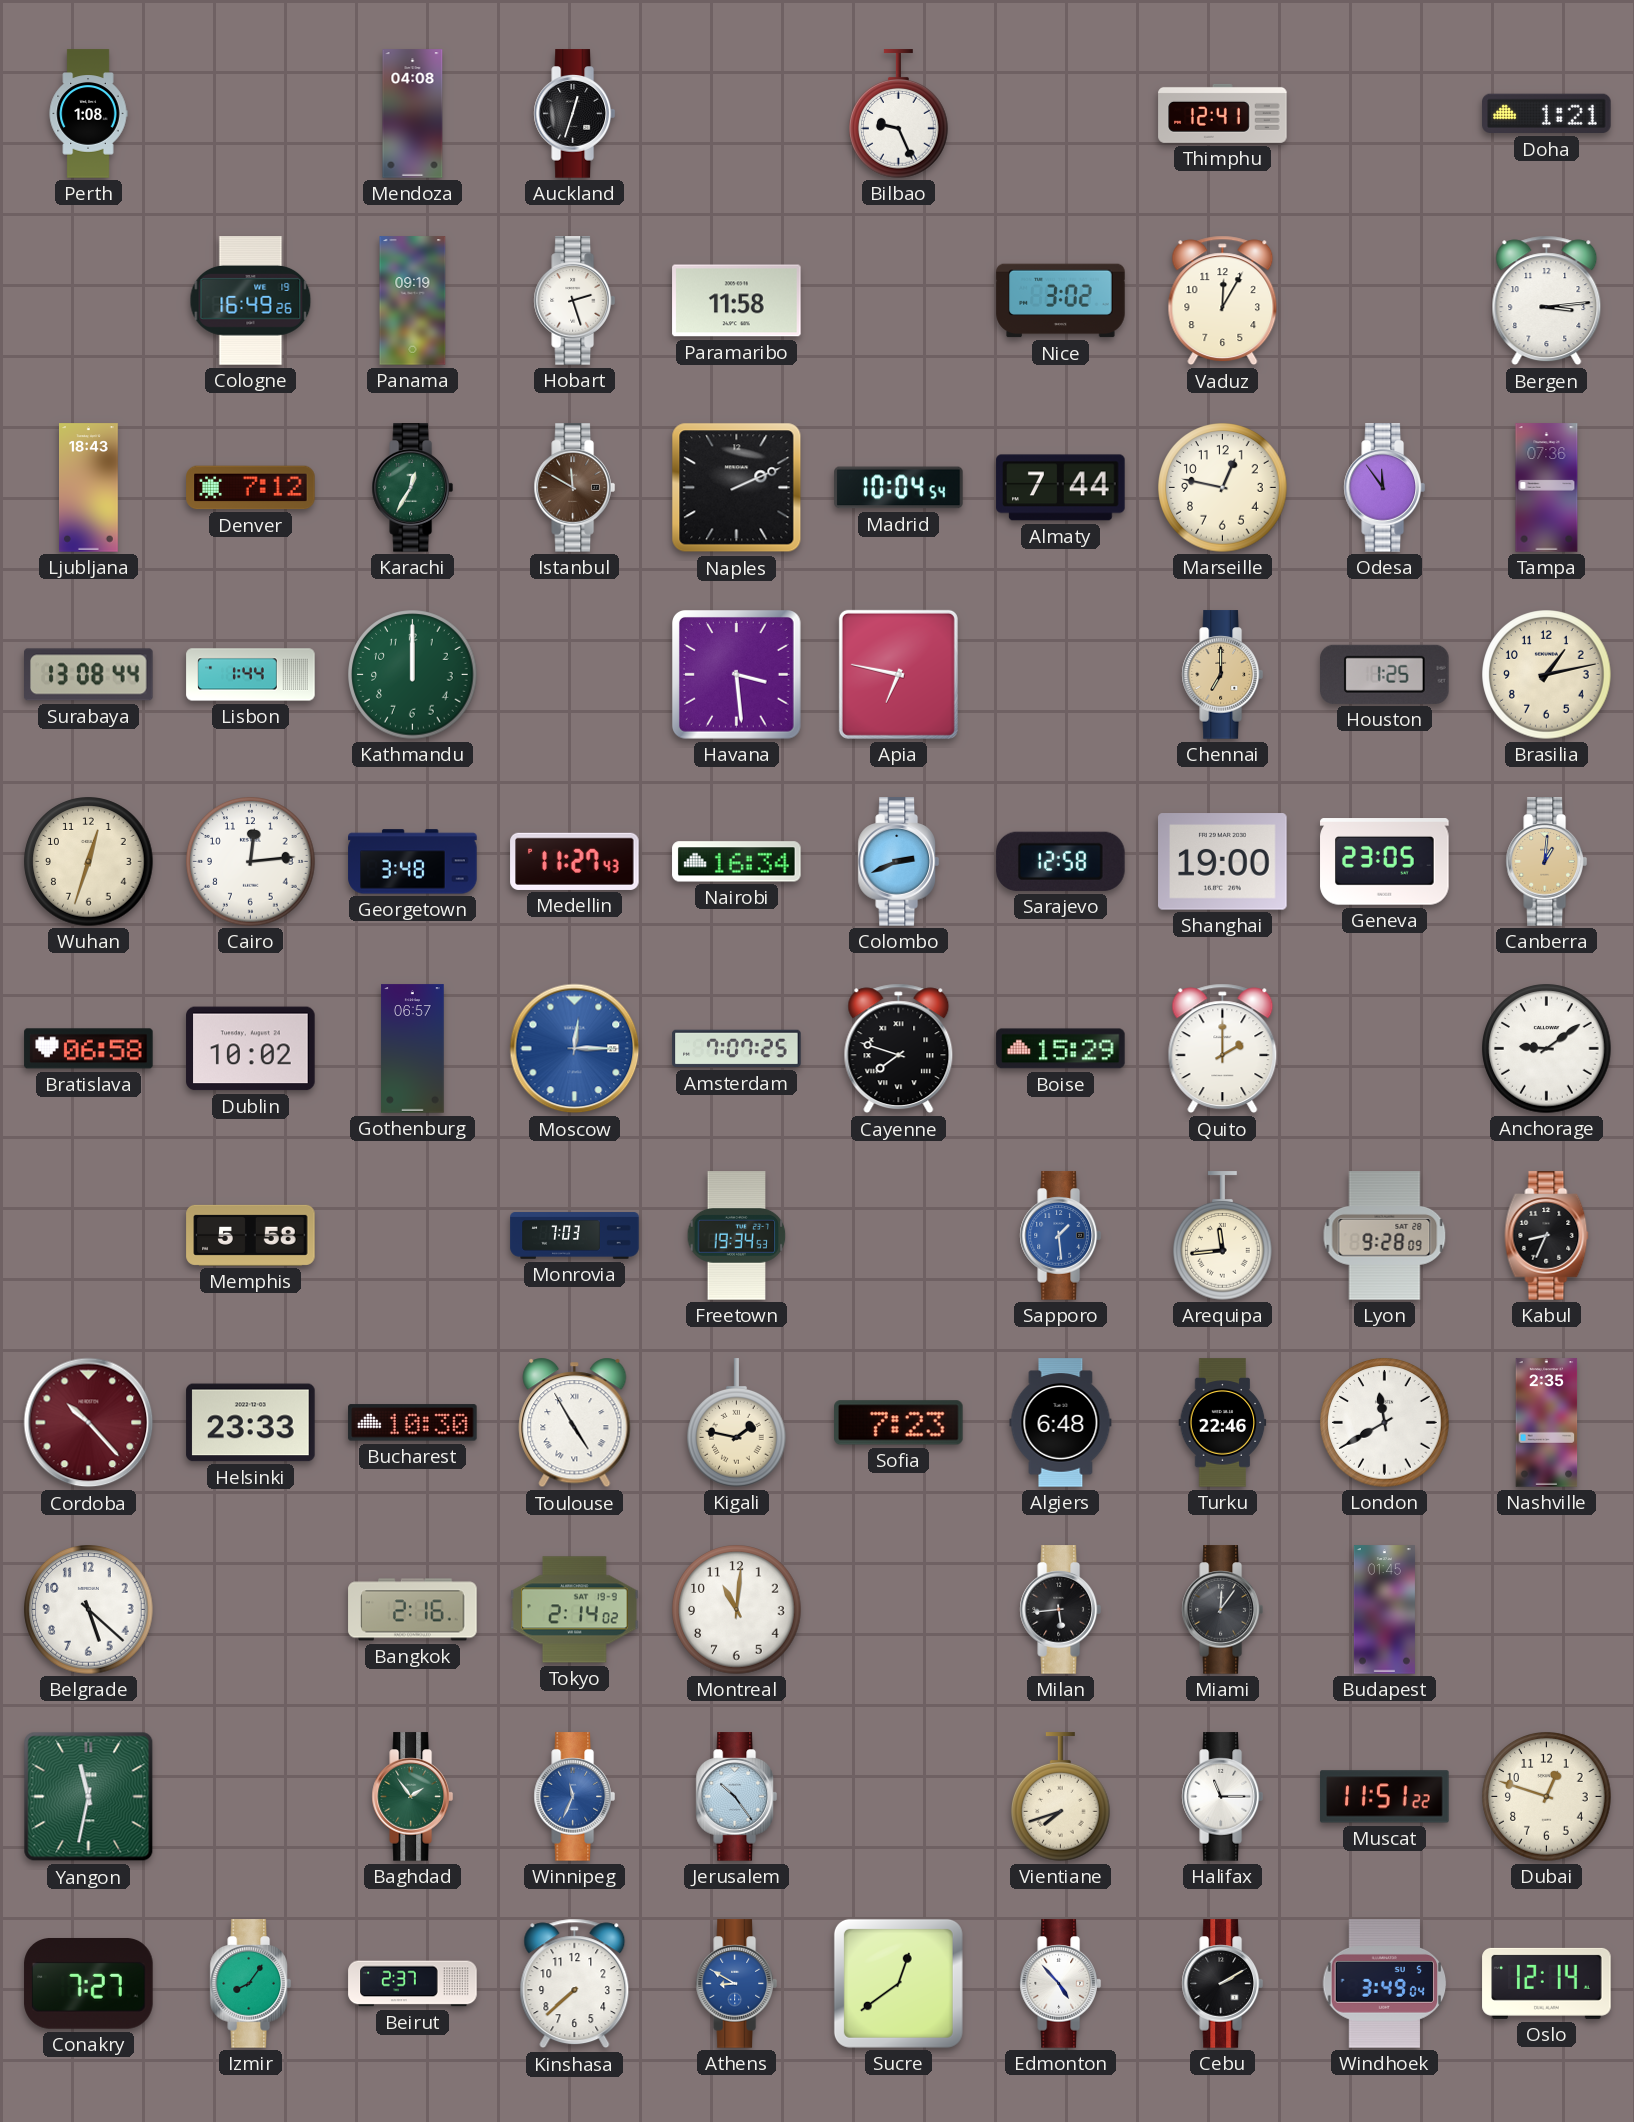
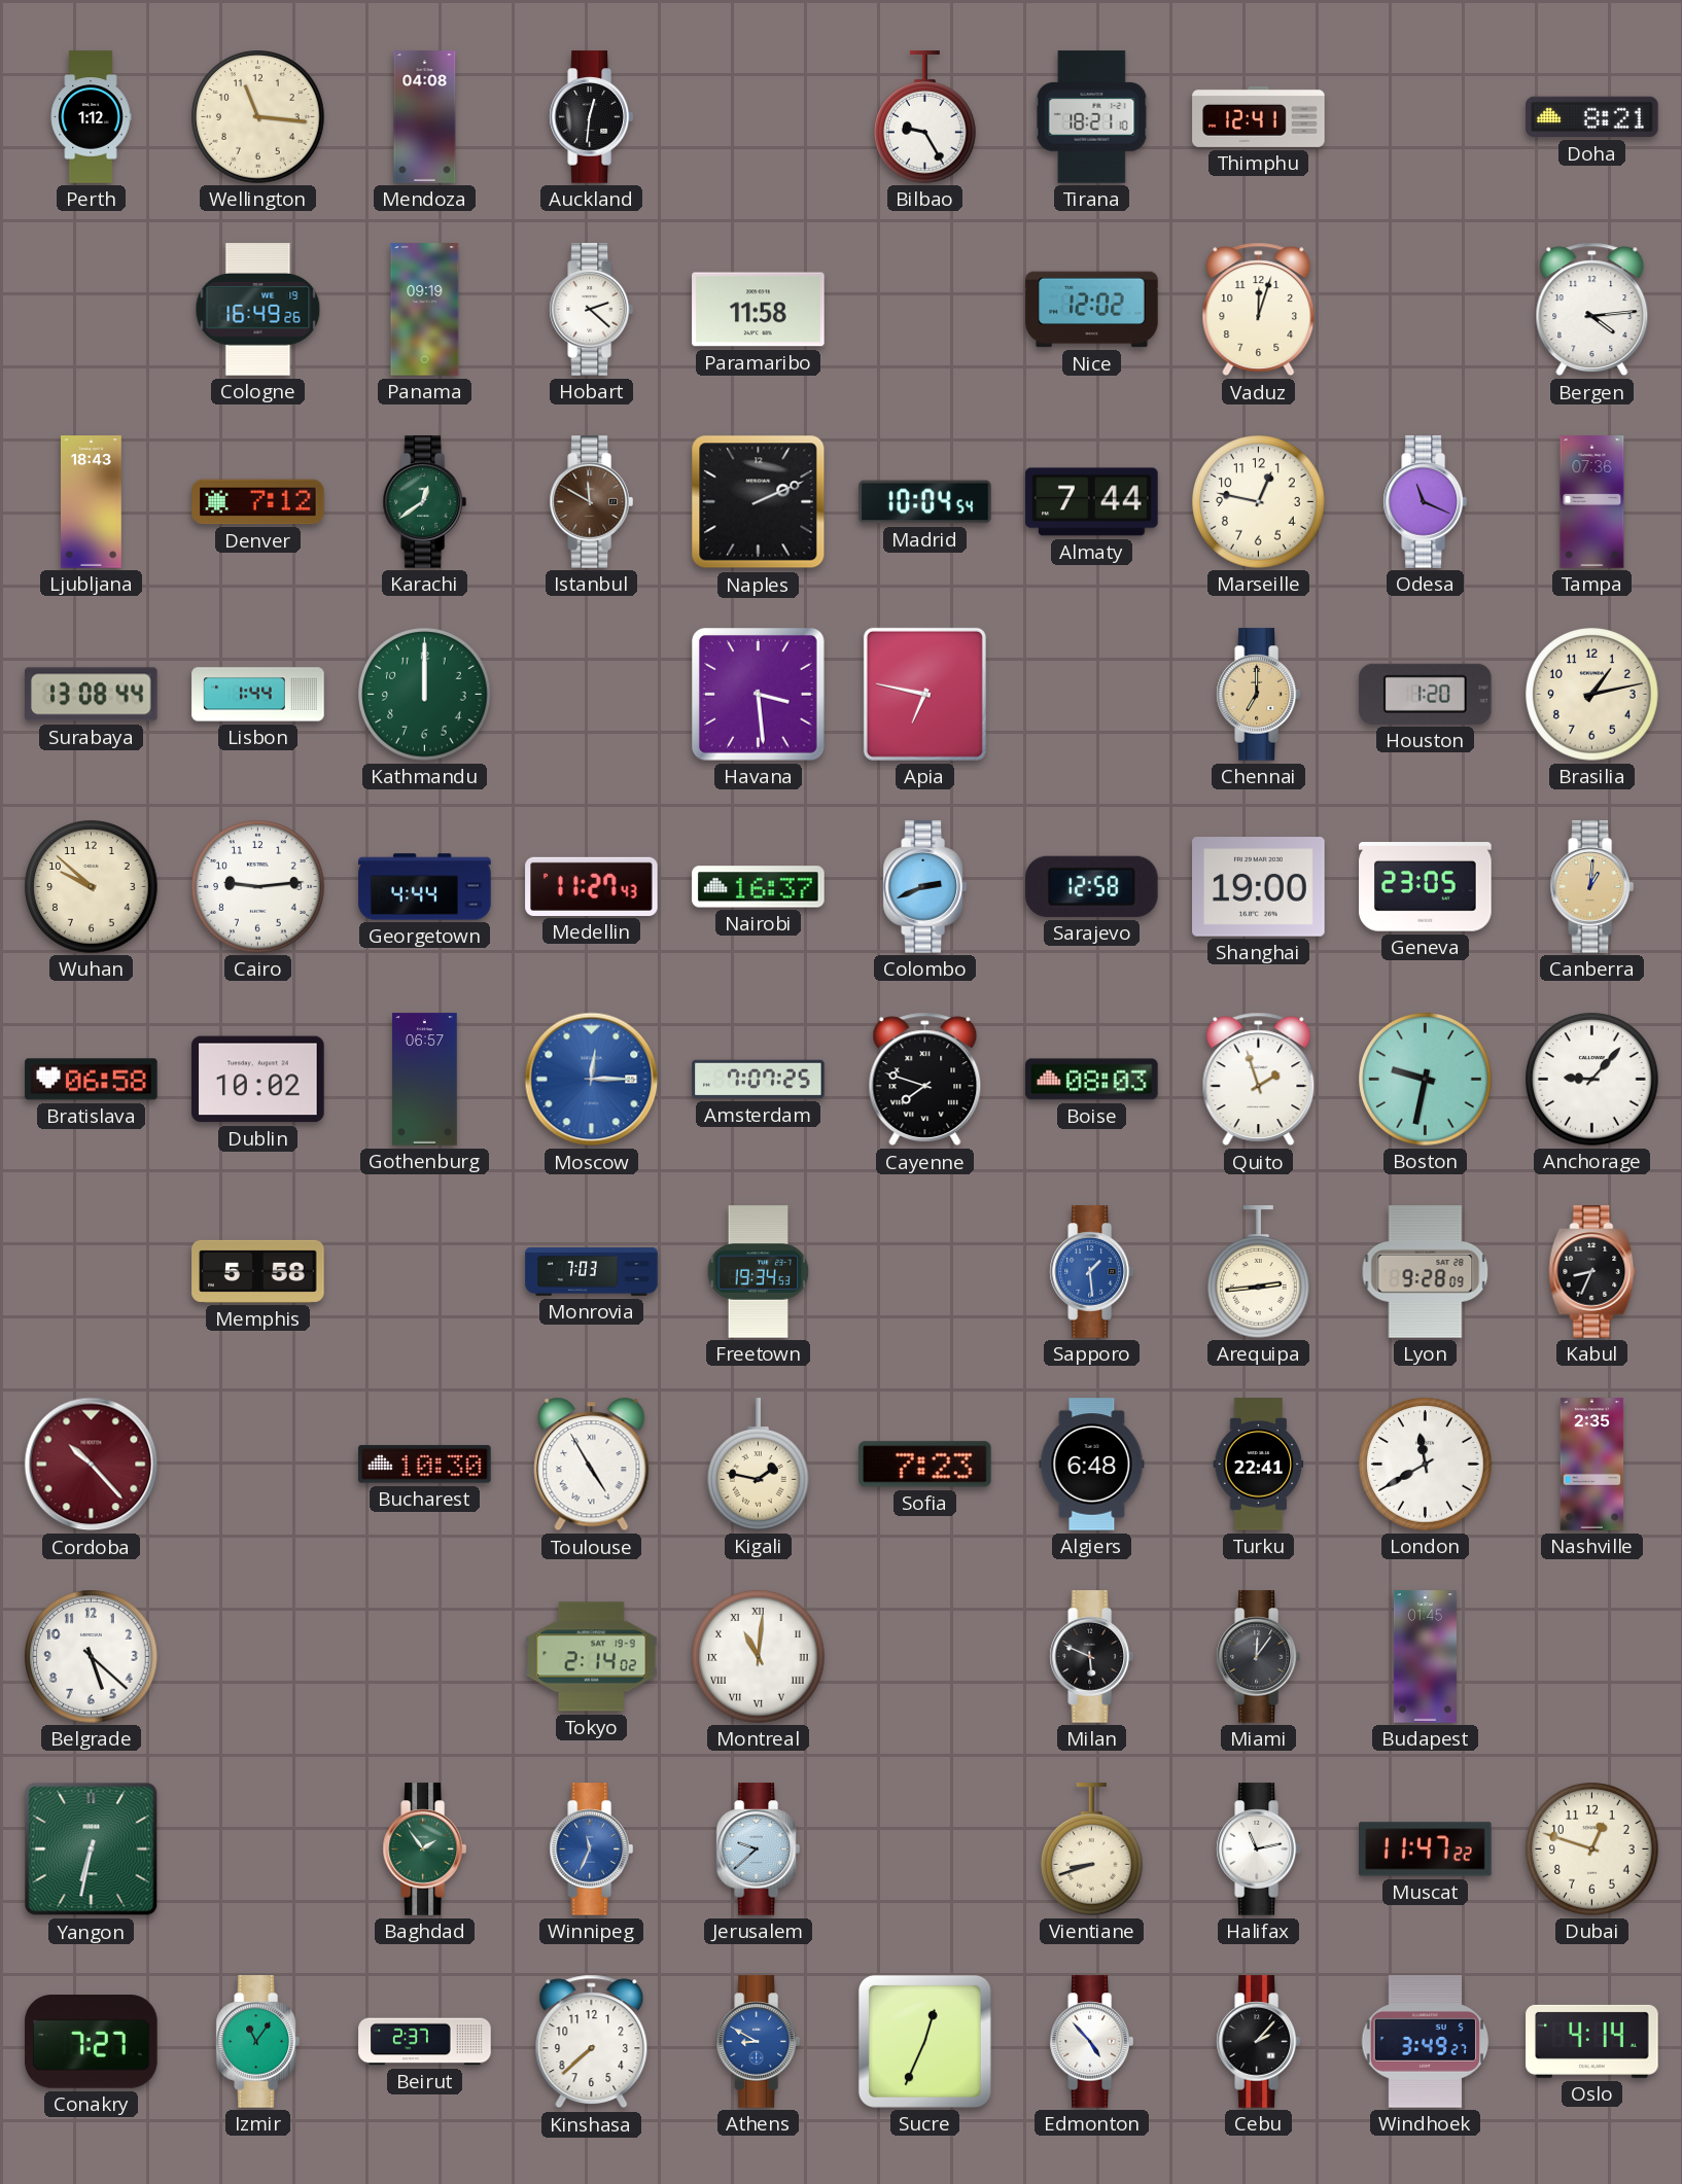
Perth: 1:08 -> 1:12
Wellington: none -> 11:16
Auckland: 12:33 -> 12:31
Bilbao: 9:26 -> 9:25
Tirana: none -> 18:21
Doha: 1:21 -> 8:21
Hobart: 2:27 -> 2:22
Nice: 3:02 -> 12:02
Vaduz: 12:05 -> 12:03
Bergen: 3:14 -> 4:14
Karachi: 12:35 -> 12:39
Odesa: 11:54 -> 11:19
Houston: 1:25 -> 1:20
Wuhan: 12:33 -> 9:52
Cairo: 12:14 -> 9:14
Georgetown: 3:48 -> 4:44
Nairobi: 16:34 -> 16:37
Boise: 15:29 -> 08:03
Quito: 2:00 -> 1:57
Boston: none -> 9:32
Anchorage: 9:09 -> 9:07
Arequipa: 11:44 -> 2:44
Helsinki: 23:33 -> none
Turku: 22:46 -> 22:41
Bangkok: 2:16 -> none
Montreal numerals: Arabic -> Roman
Milan: 5:44 -> 5:49
Yangon: 11:32 -> 6:32
Jerusalem: 10:24 -> 9:38
Vientiane: 7:42 -> 8:42
Halifax: 11:15 -> 11:13
Muscat: 11:51 -> 11:47
Izmir: 8:06 -> 11:06
Sucre: 12:39 -> 12:34
Cebu: 2:10 -> 2:07
Windhoek: 3:49:04 -> 3:49:27
Oslo: 12:14 -> 4:14
